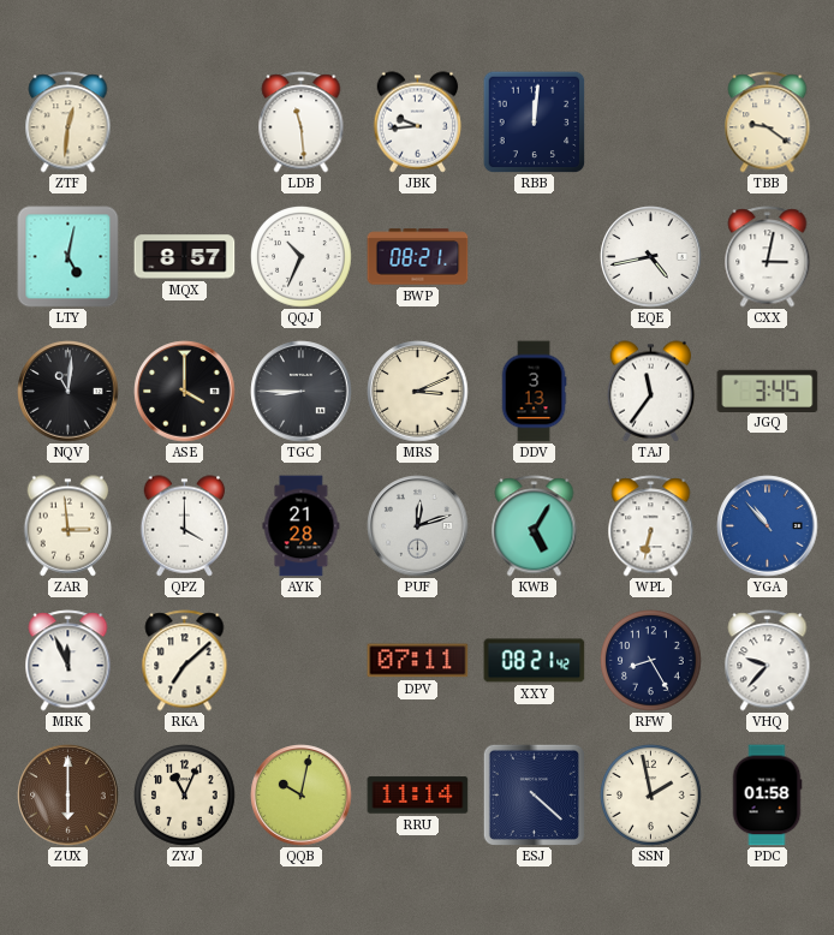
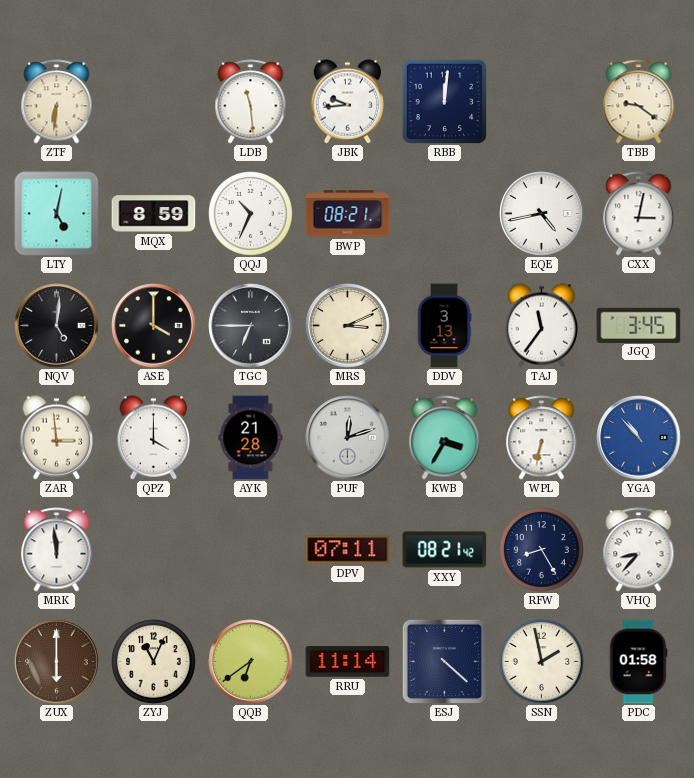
ZTF: 12:31 -> 6:31
MQX: 8:57 -> 8:59
NQV: 11:01 -> 5:01
TGC: 8:45 -> 6:45
KWB: 5:05 -> 3:35
MRK: 11:56 -> 11:59
RKA: 7:08 -> none
VHQ: 9:37 -> 8:37
QQB: 10:02 -> 6:39
